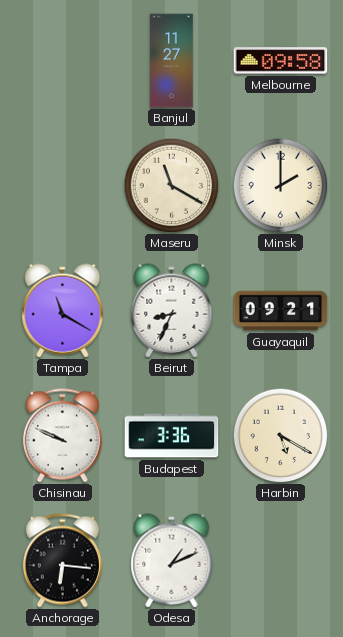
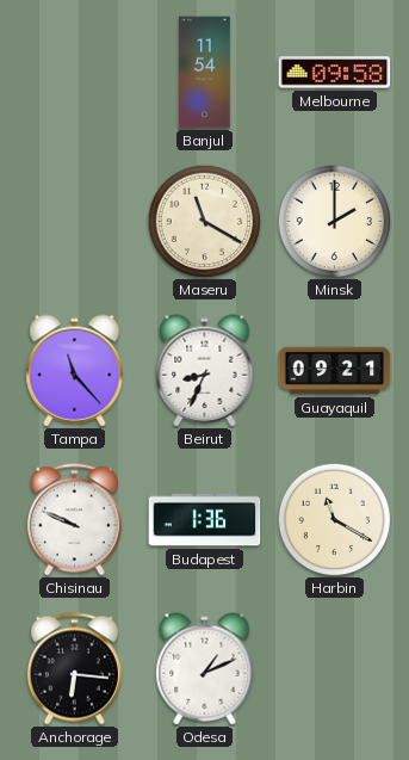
Banjul: 11:27 -> 11:54
Tampa: 11:20 -> 11:23
Budapest: 3:36 -> 1:36
Harbin: 5:20 -> 11:20
